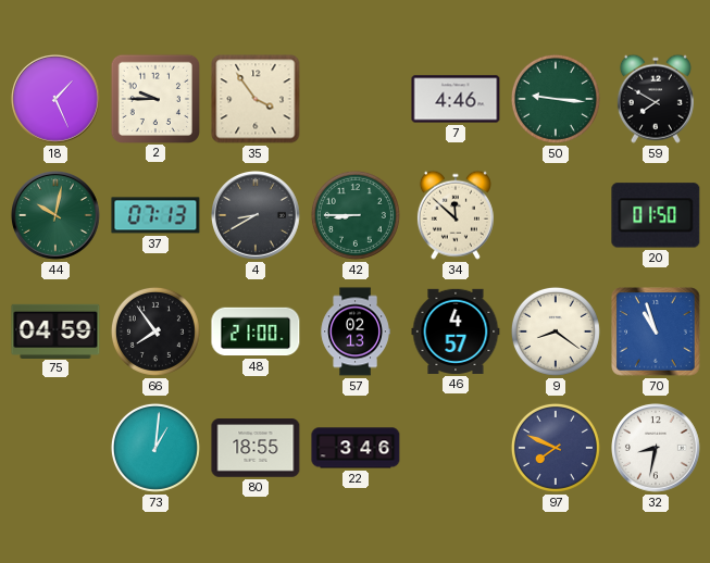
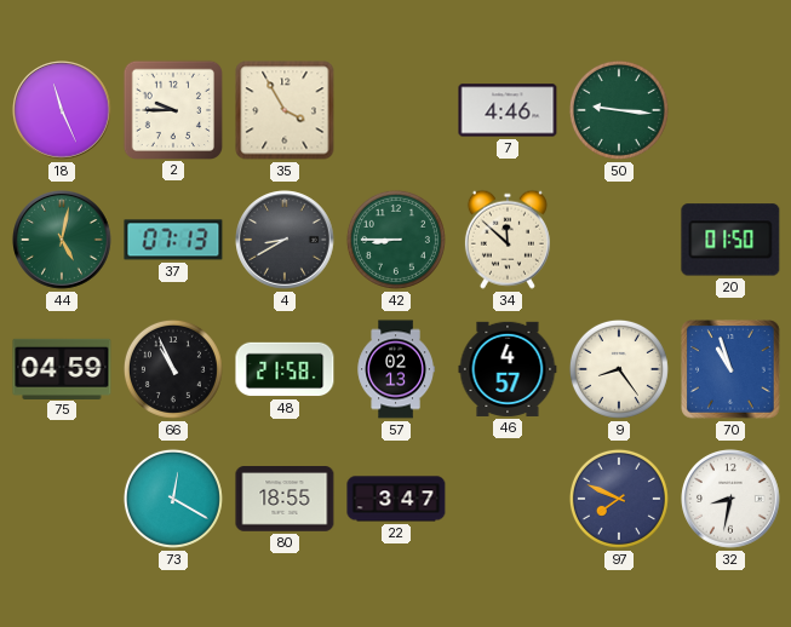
18: 1:26 -> 11:26
35: 3:54 -> 3:55
59: 7:50 -> none
44: 10:02 -> 5:02
66: 7:54 -> 10:56
48: 21:00 -> 21:58
9: 8:21 -> 8:24
73: 1:01 -> 12:20
22: 3:46 -> 3:47
